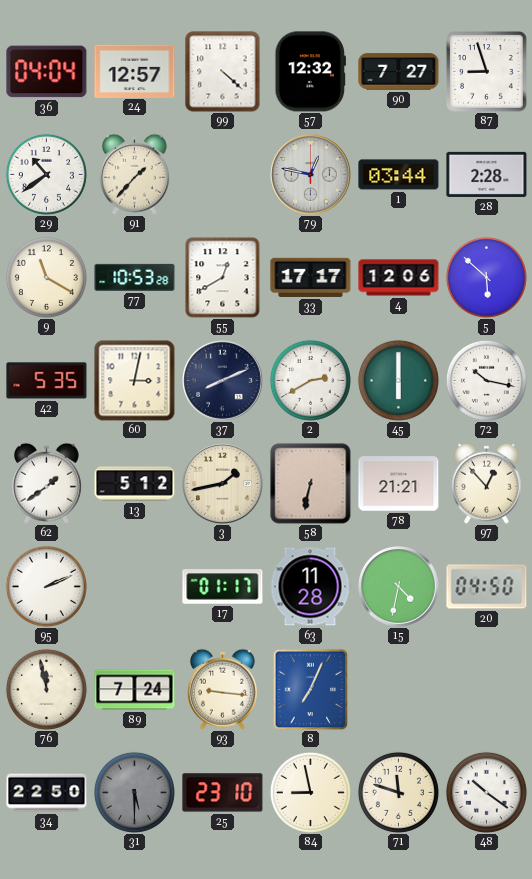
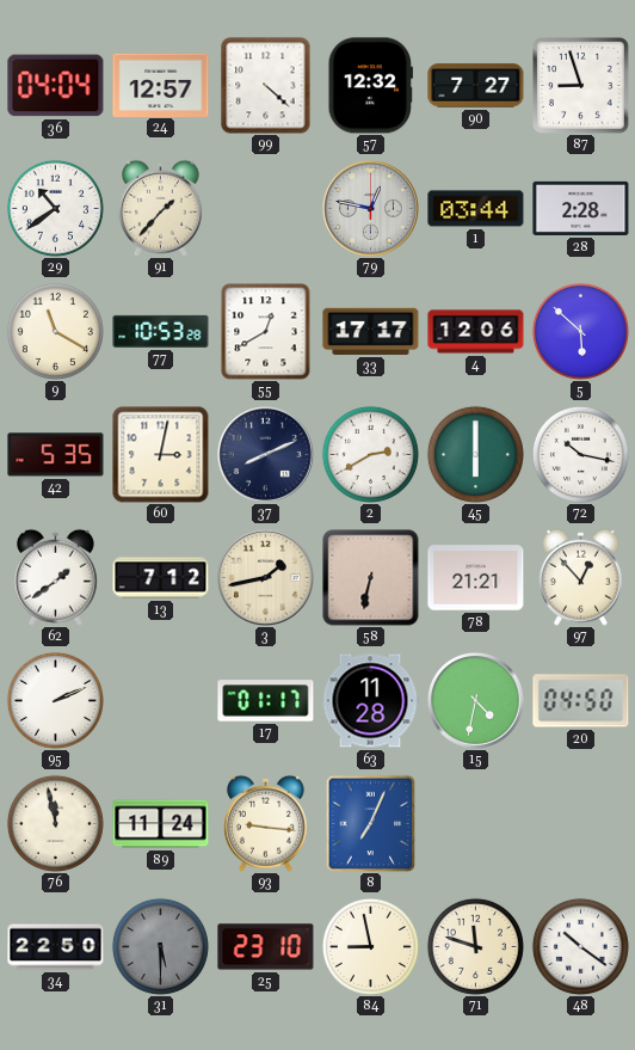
13: 5:12 -> 7:12
89: 7:24 -> 11:24
